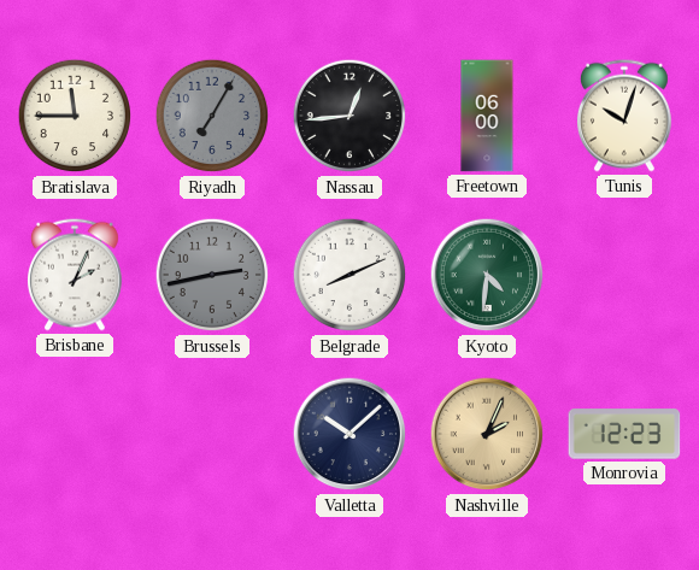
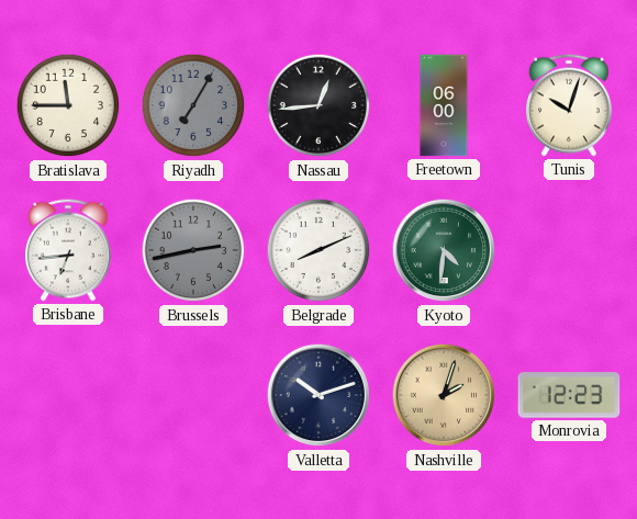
Brisbane: 2:04 -> 6:44
Valletta: 10:08 -> 10:12
Nashville: 2:04 -> 2:03
